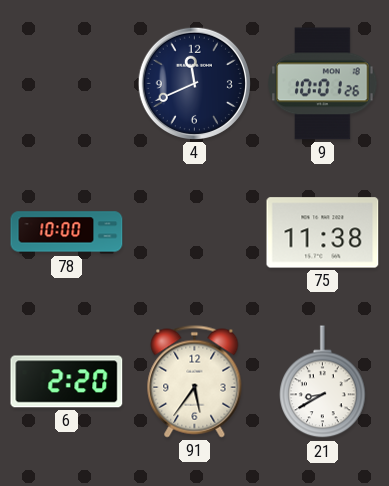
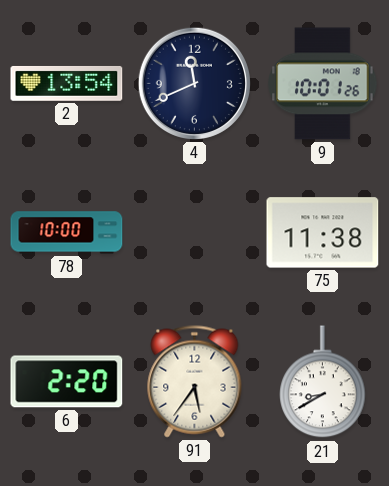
2: none -> 13:54
